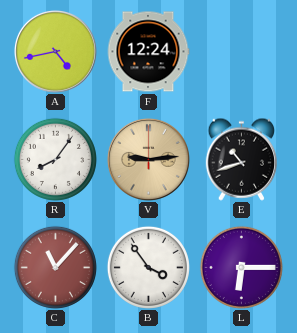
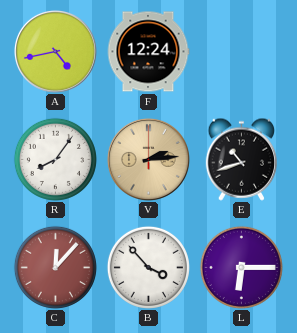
V: 9:14 -> 2:14
C: 11:07 -> 12:07
B: 3:54 -> 3:53
